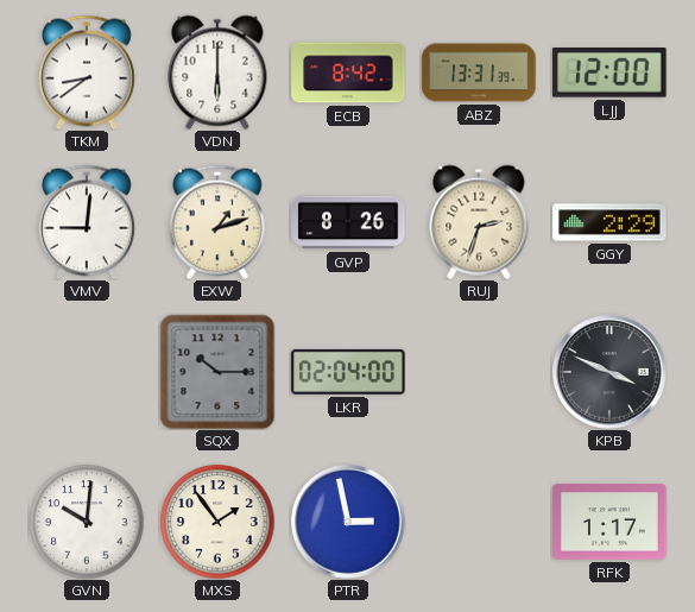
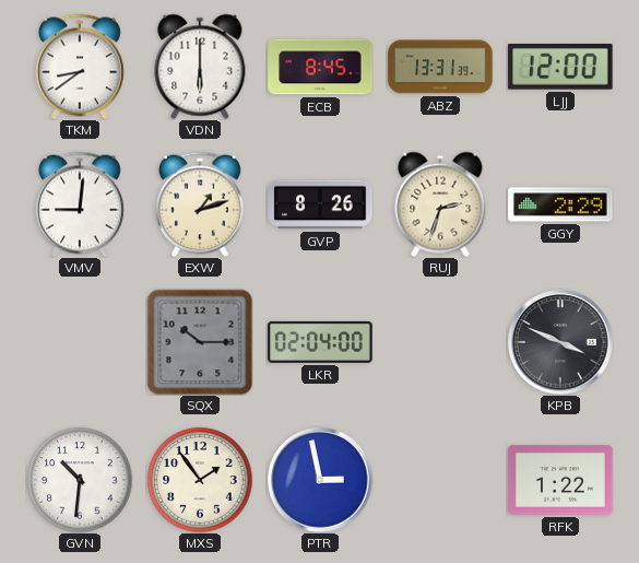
ECB: 8:42 -> 8:45
GVN: 10:01 -> 10:31
RFK: 1:17 -> 1:22
